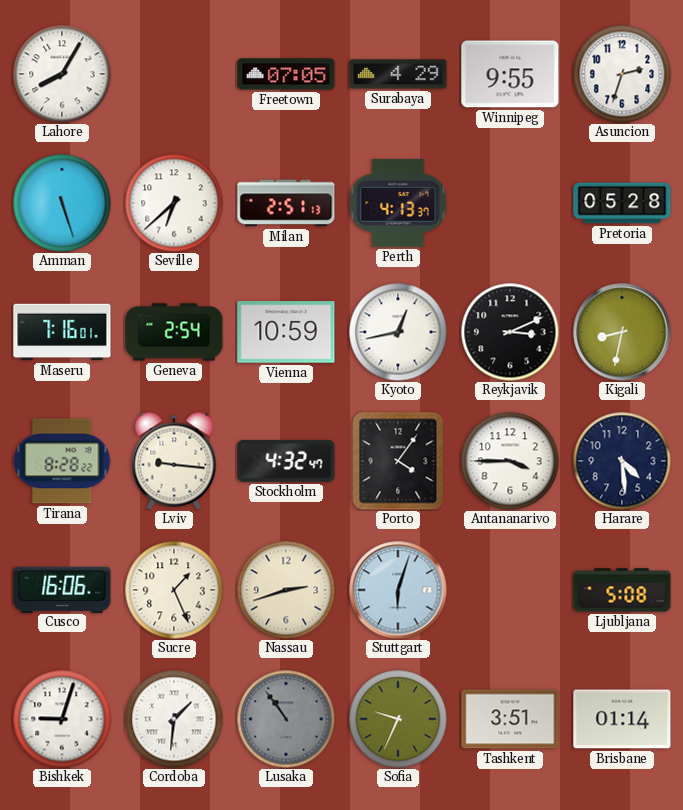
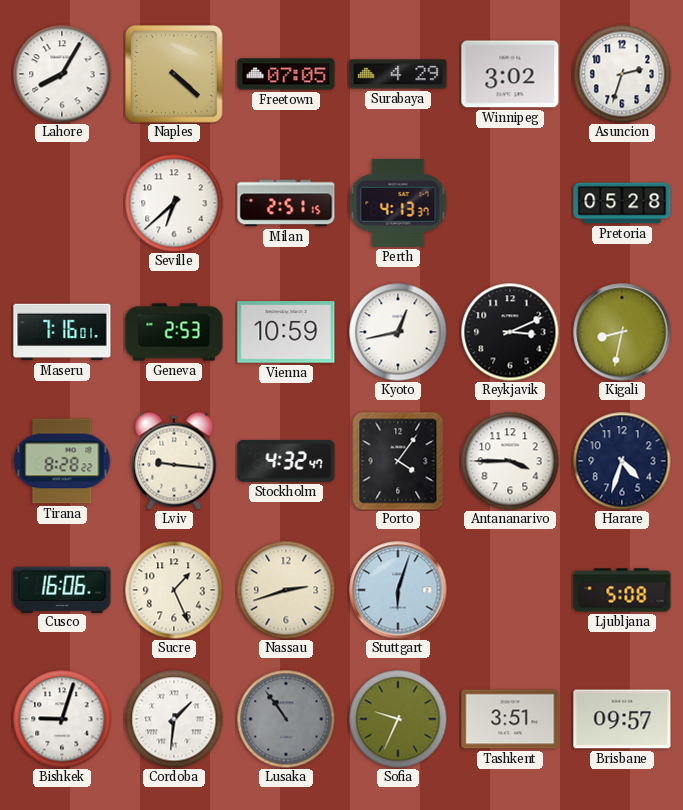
Naples: none -> 4:22
Winnipeg: 9:55 -> 3:02
Amman: 5:27 -> none
Milan: 2:51:13 -> 2:51:15
Geneva: 2:54 -> 2:53
Harare: 4:29 -> 4:33
Brisbane: 01:14 -> 09:57
